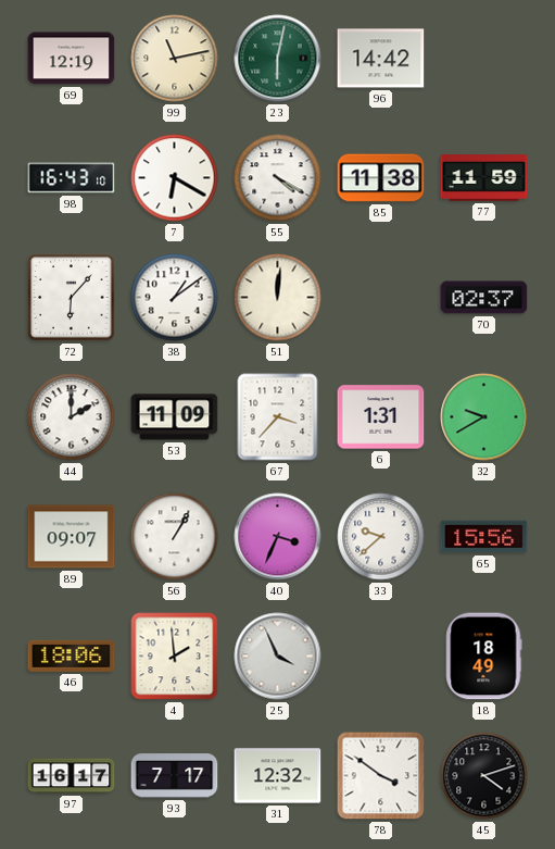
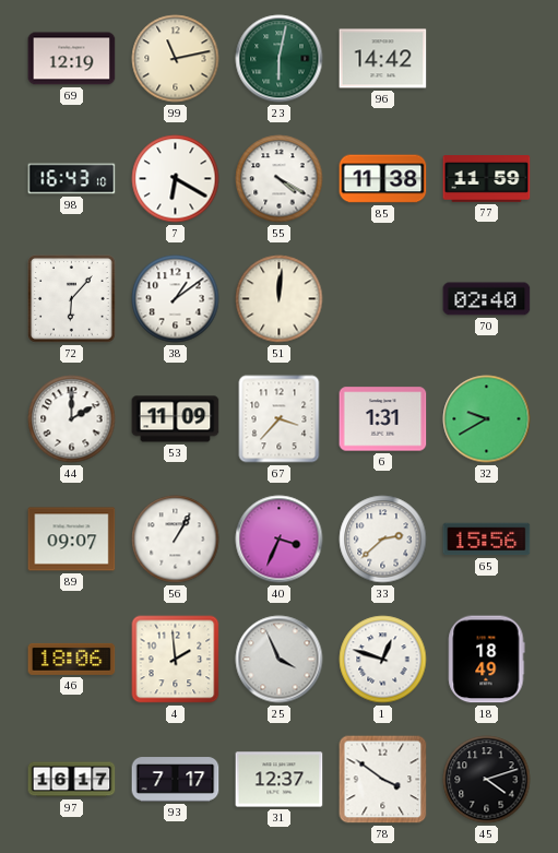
70: 02:37 -> 02:40
33: 9:38 -> 2:38
1: none -> 12:48
31: 12:32 -> 12:37
